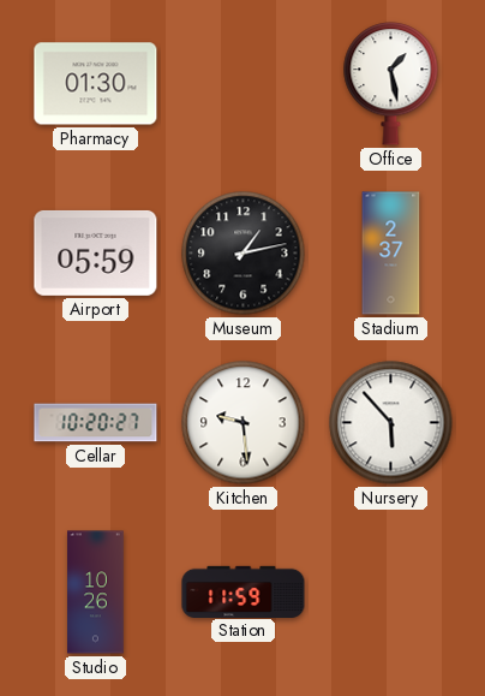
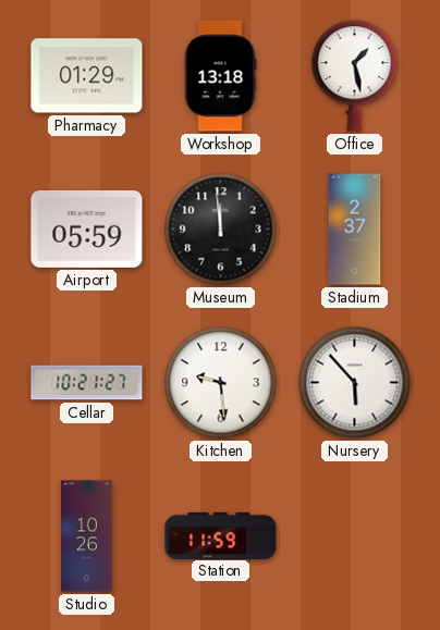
Pharmacy: 01:30 -> 01:29
Workshop: none -> 13:18
Museum: 1:13 -> 11:59
Cellar: 10:20 -> 10:21
